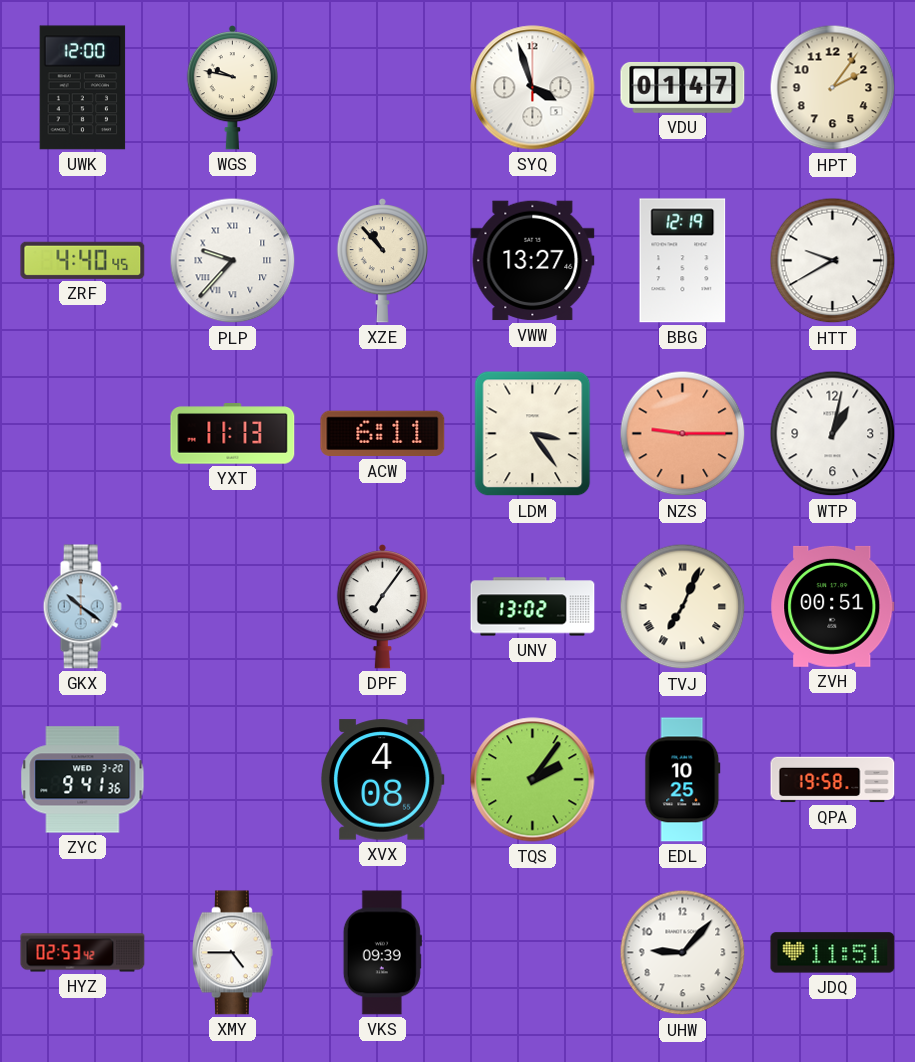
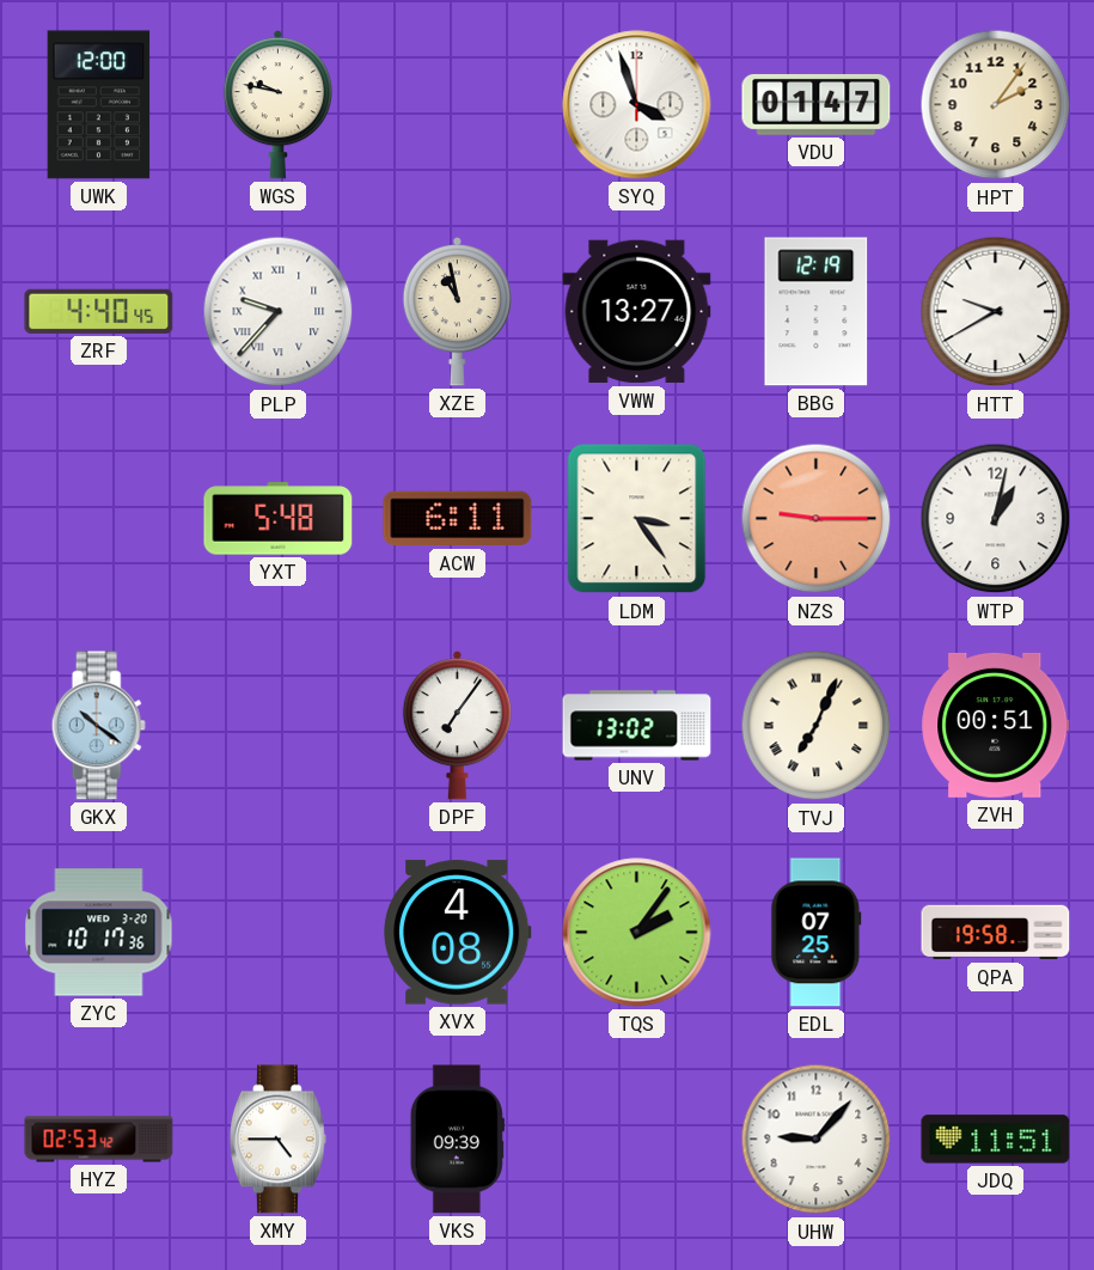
XZE: 10:53 -> 10:58
YXT: 11:13 -> 5:48
ZYC: 9:41 -> 10:17
EDL: 10:25 -> 07:25
